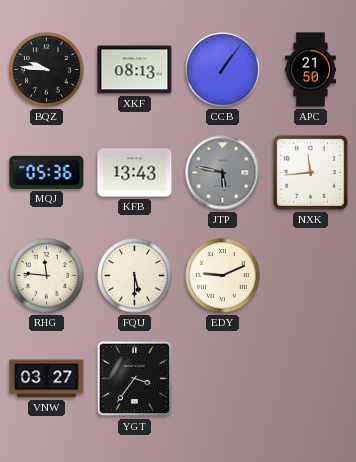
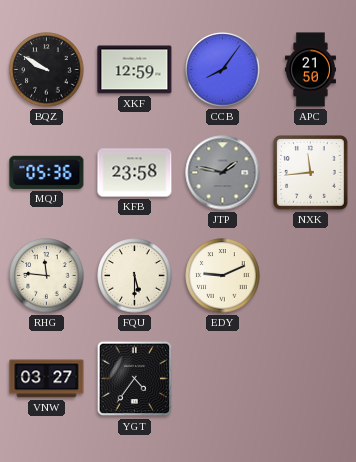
BQZ: 9:46 -> 9:50
XKF: 08:13 -> 12:59
CCB: 1:06 -> 8:06
KFB: 13:43 -> 23:58
JTP: 5:47 -> 1:47
YGT: 3:36 -> 4:36
